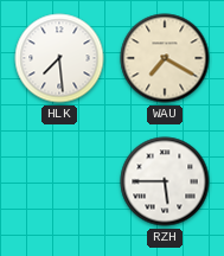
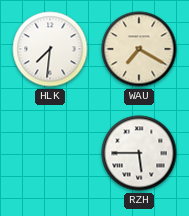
HLK: 7:29 -> 7:31
